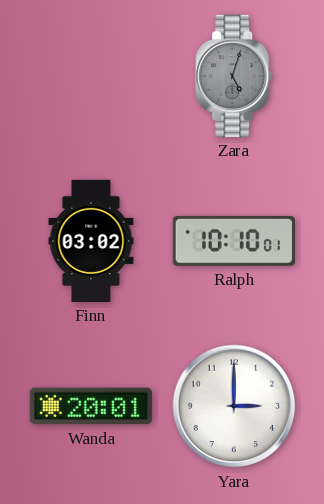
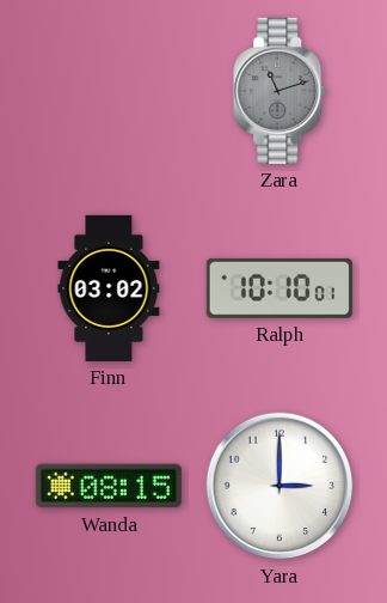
Zara: 5:03 -> 11:12
Wanda: 20:01 -> 08:15
